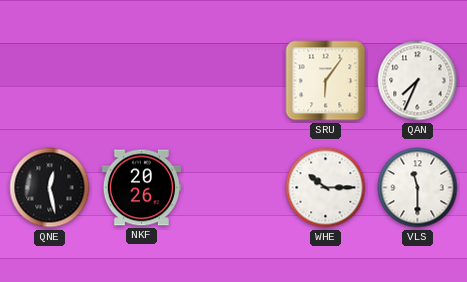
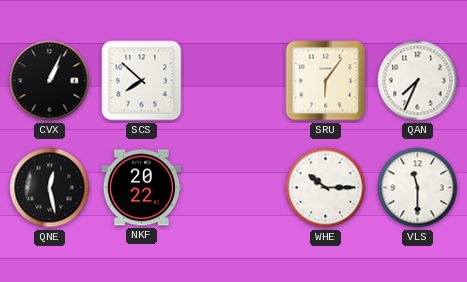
CVX: none -> 1:04
SCS: none -> 7:52
NKF: 20:26 -> 20:22
